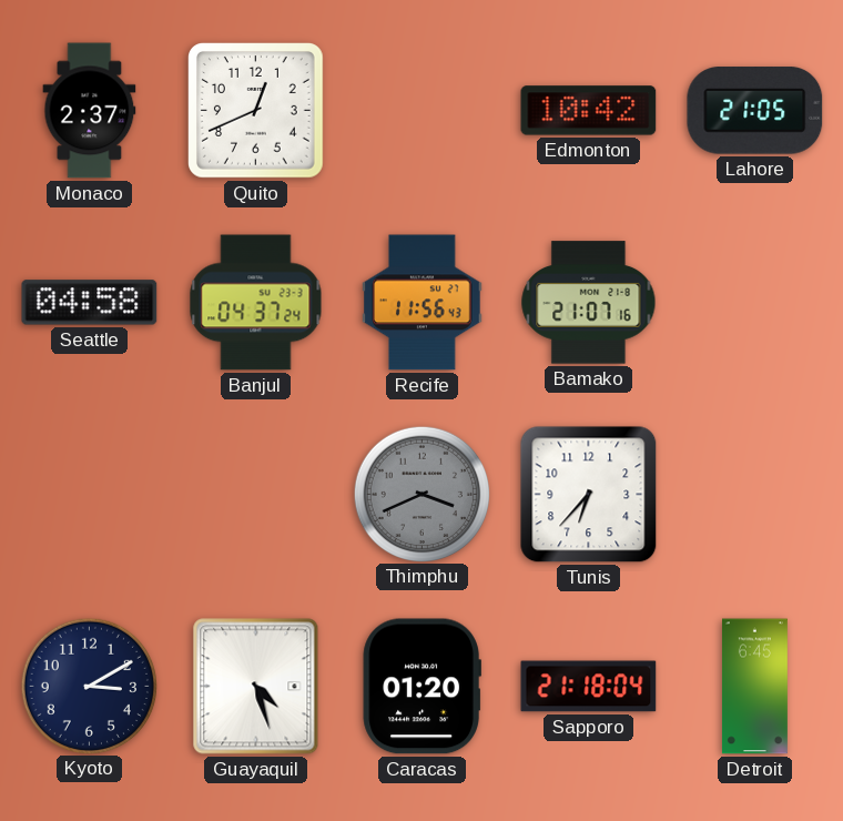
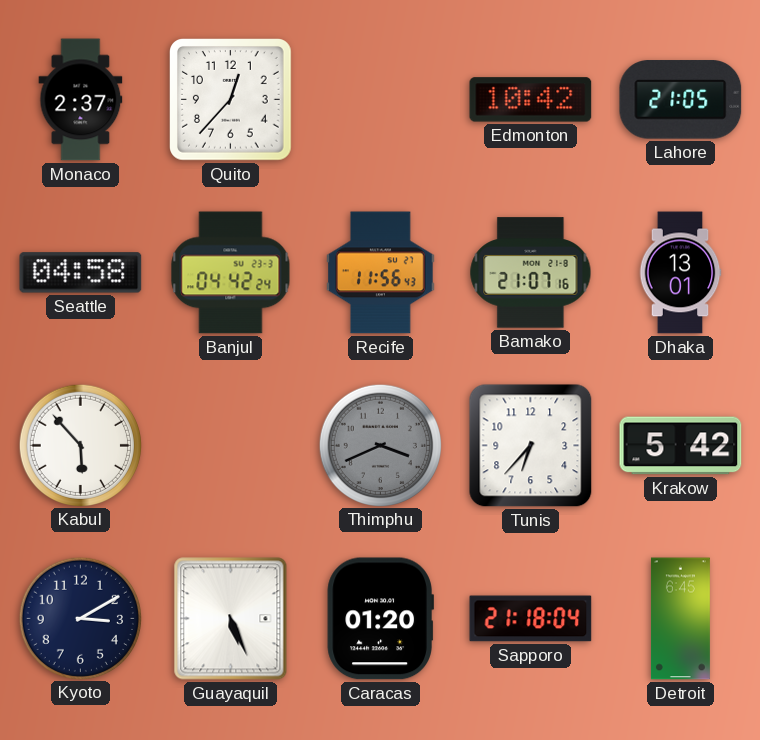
Quito: 12:41 -> 12:37
Banjul: 04:37 -> 04:42
Dhaka: none -> 13:01
Kabul: none -> 5:53
Krakow: none -> 5:42
Guayaquil: 4:27 -> 5:26
